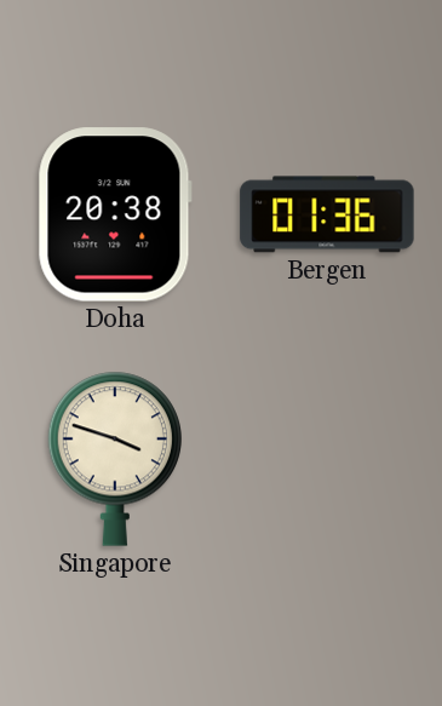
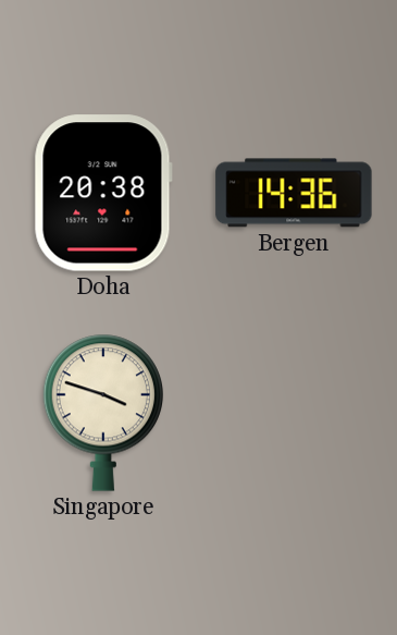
Bergen: 01:36 -> 14:36
